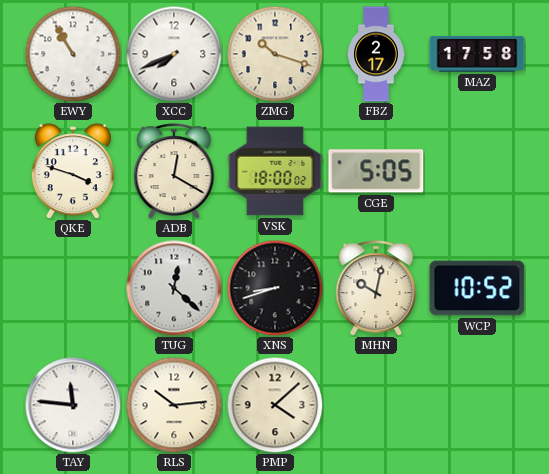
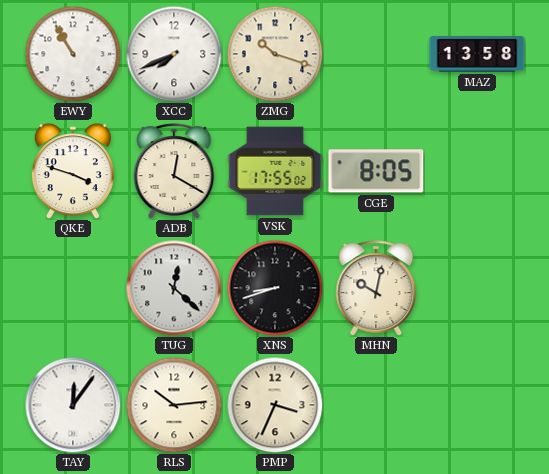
FBZ: 2:17 -> none
MAZ: 17:58 -> 13:58
VSK: 18:00 -> 17:55
CGE: 5:05 -> 8:05
WCP: 10:52 -> none
TAY: 11:46 -> 12:06
PMP: 4:08 -> 3:34
